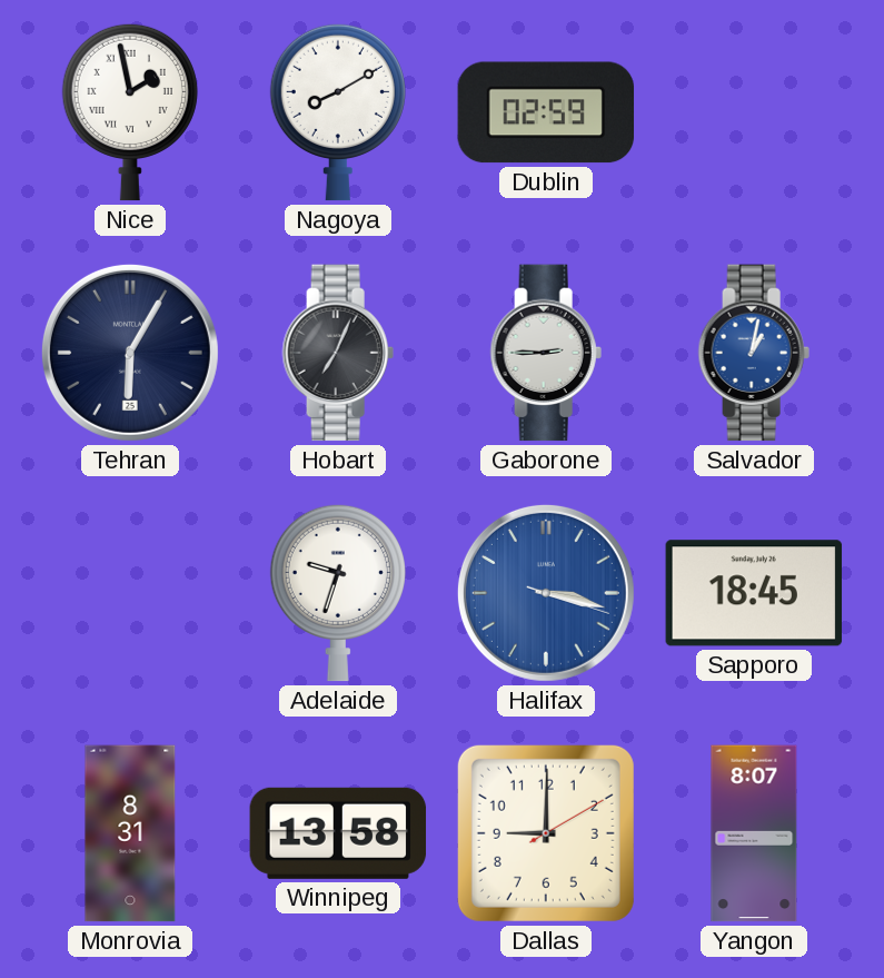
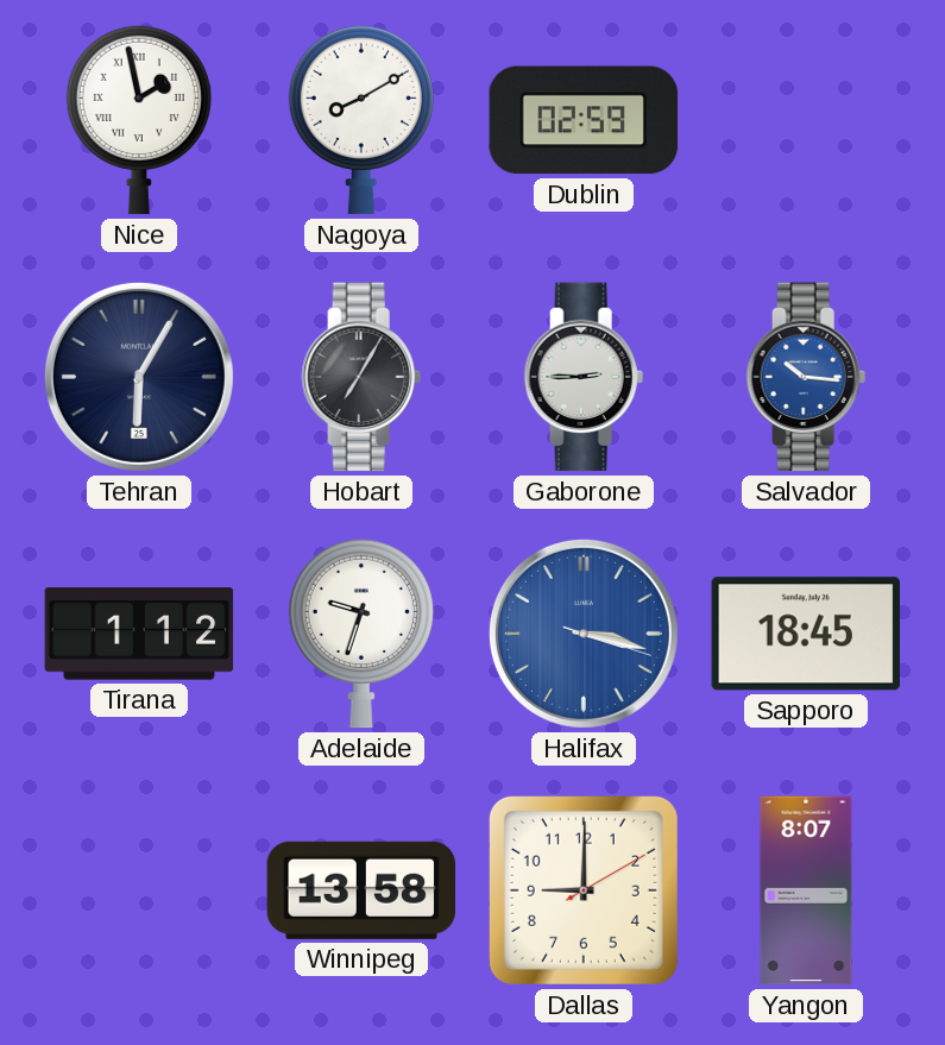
Hobart: 7:04 -> 7:05
Salvador: 1:02 -> 10:16
Tirana: none -> 1:12
Monrovia: 8:31 -> none
